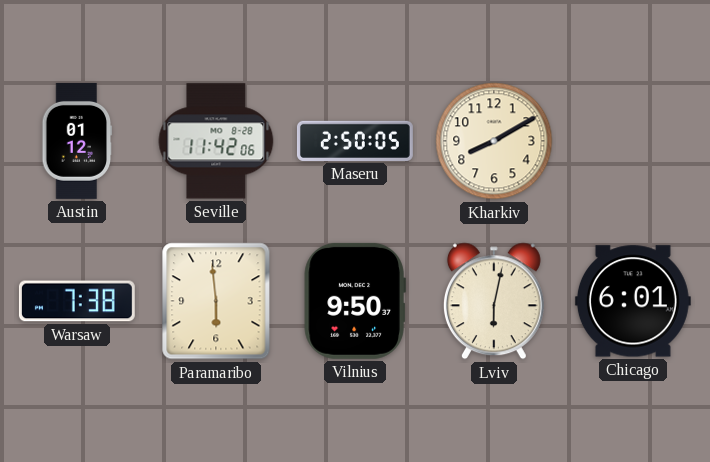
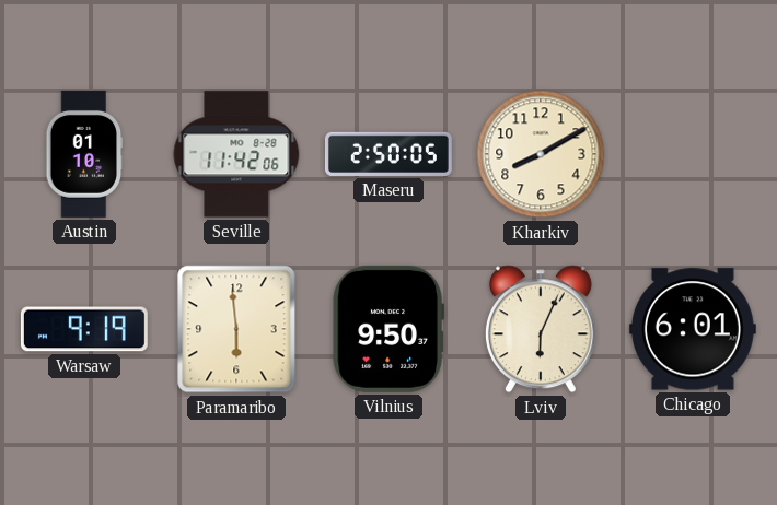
Austin: 01:12 -> 01:10
Warsaw: 7:38 -> 9:19
Lviv: 6:02 -> 6:04
